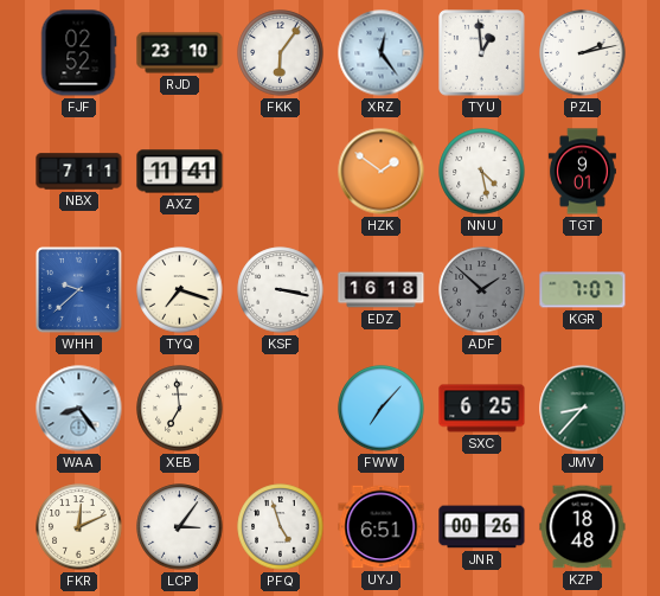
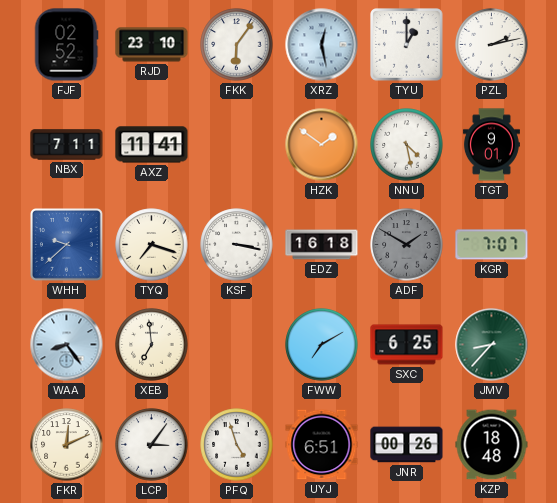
XRZ: 12:24 -> 12:28
TYU: 12:59 -> 1:00
ADF: 1:52 -> 1:50
FWW: 7:07 -> 7:10
